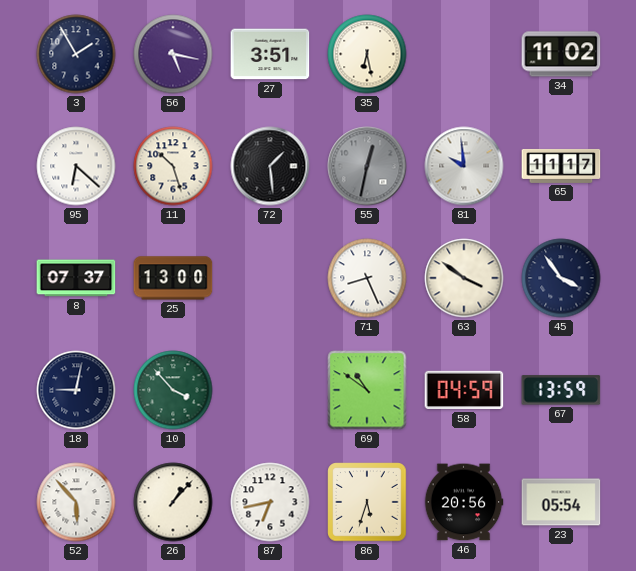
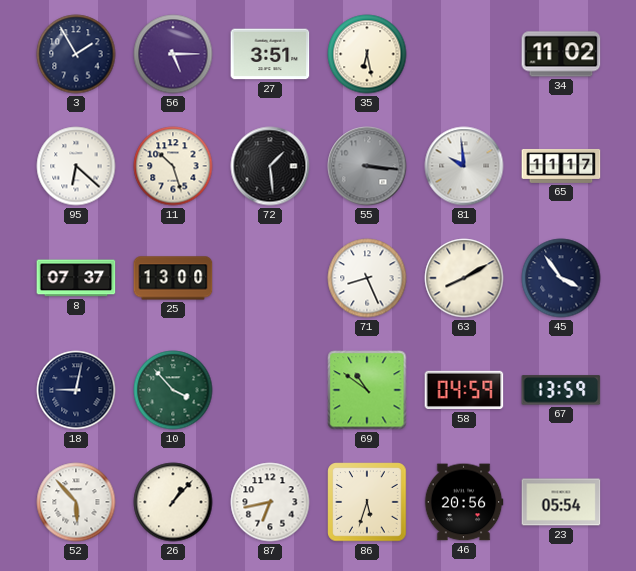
56: 5:17 -> 5:15
55: 12:32 -> 3:16
63: 3:51 -> 8:10
